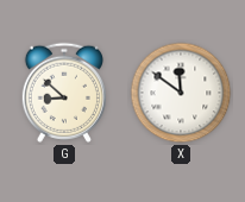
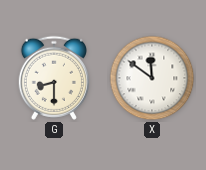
G: 8:52 -> 8:30
